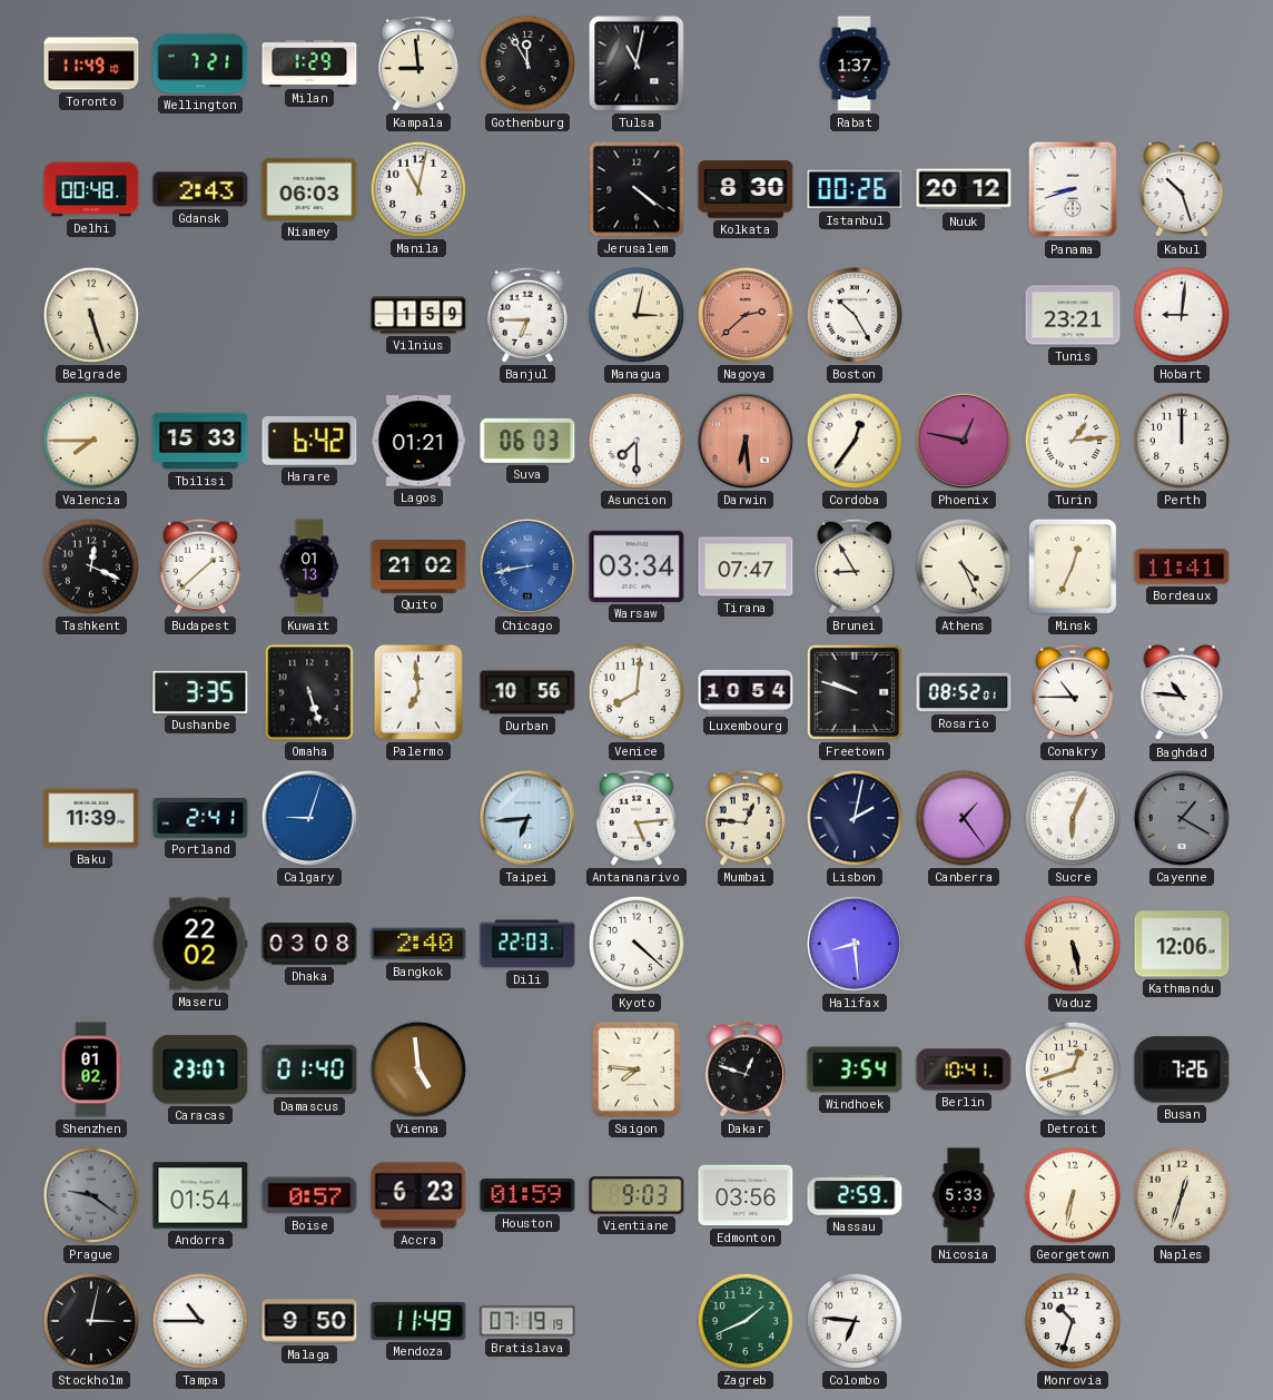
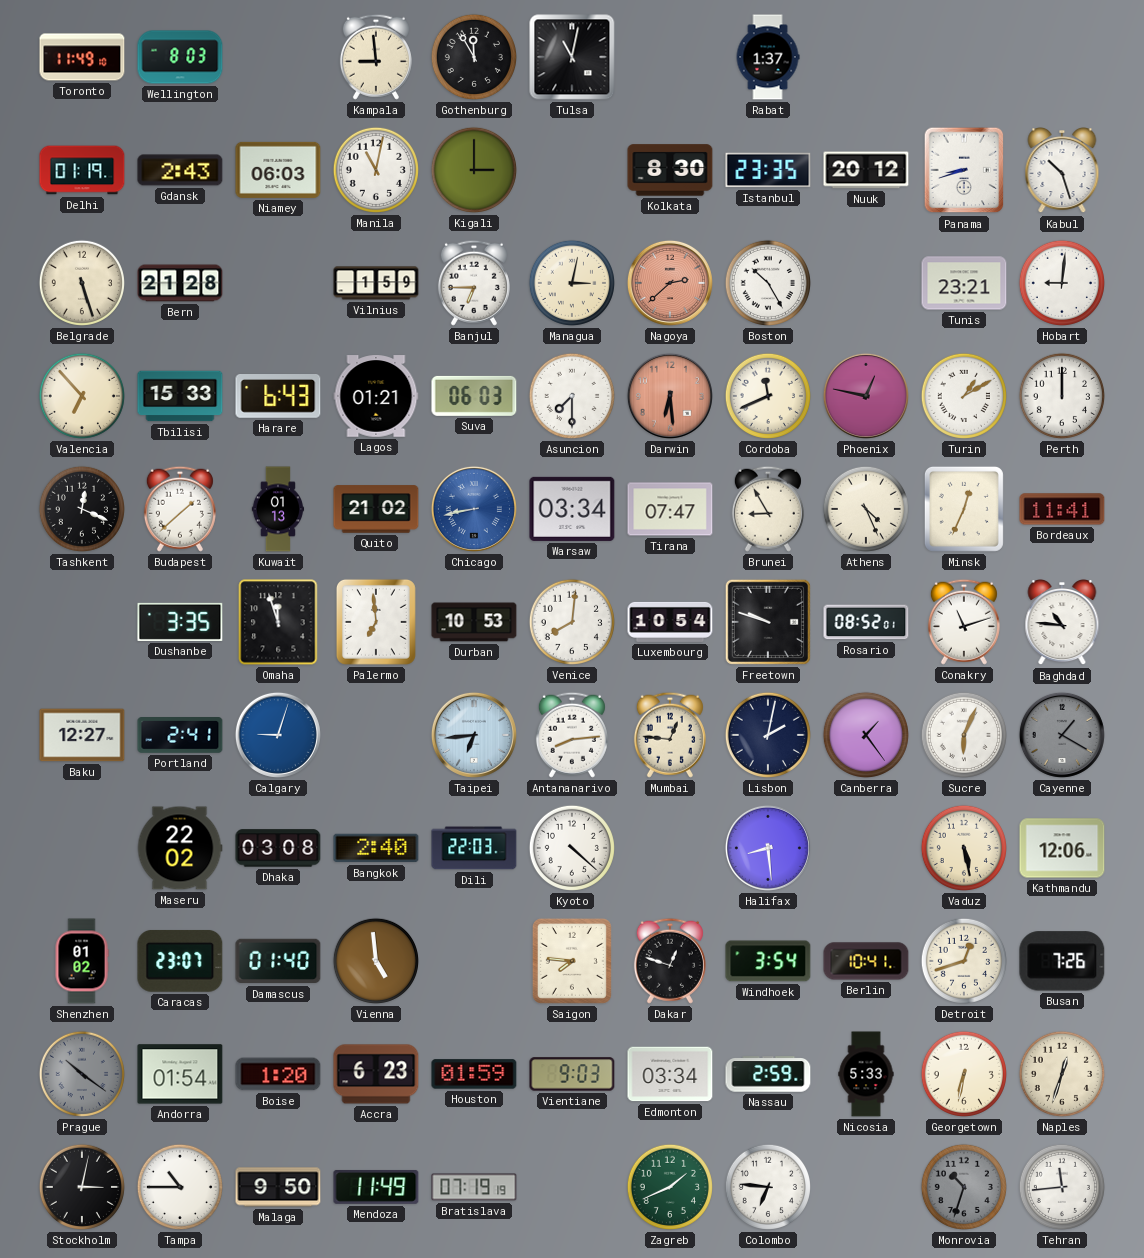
Wellington: 7:21 -> 8:03
Milan: 1:29 -> none
Delhi: 00:48 -> 01:19
Kigali: none -> 3:00
Jerusalem: 4:21 -> none
Istanbul: 00:26 -> 23:35
Bern: none -> 21:28
Valencia: 7:45 -> 6:53
Harare: 6:42 -> 6:43
Cordoba: 12:36 -> 11:41
Turin: 1:14 -> 1:10
Omaha: 5:27 -> 11:57
Durban: 10:56 -> 10:53
Conakry: 10:45 -> 11:12
Baku: 11:39 -> 12:27
Antananarivo: 5:14 -> 8:14
Prague: 9:21 -> 10:21
Boise: 0:57 -> 1:20
Edmonton: 03:56 -> 03:34
Monrovia dial: white -> grey
Tehran: none -> 11:44
